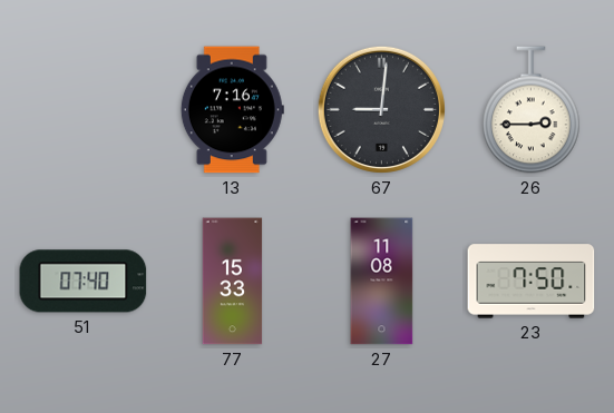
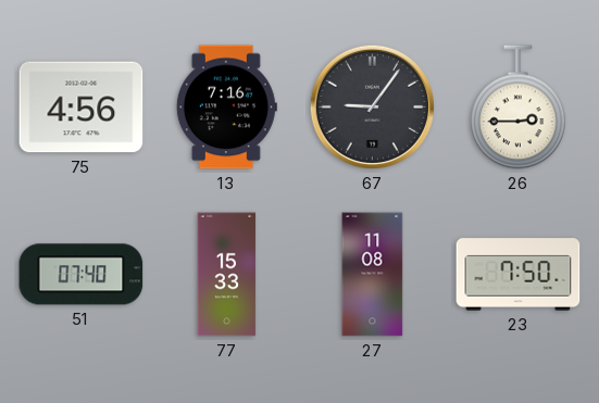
75: none -> 4:56
67: 9:01 -> 9:06
